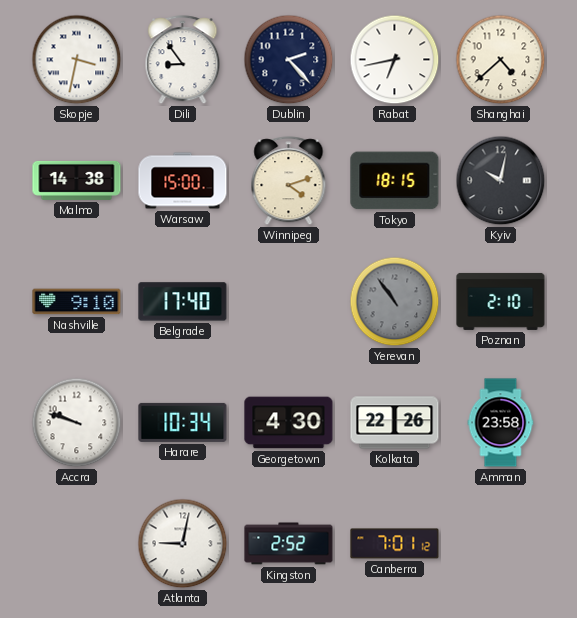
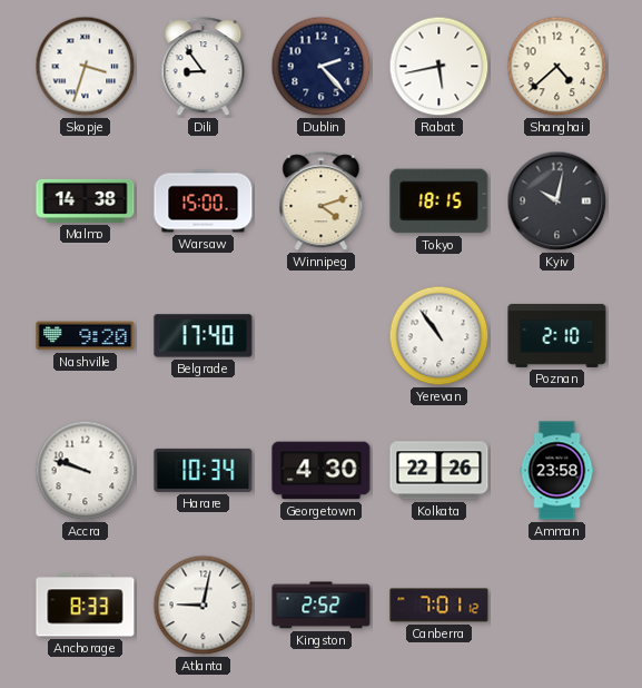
Skopje: 3:32 -> 3:33
Rabat: 6:43 -> 5:43
Nashville: 9:10 -> 9:20
Yerevan dial: grey -> white
Anchorage: none -> 8:33
